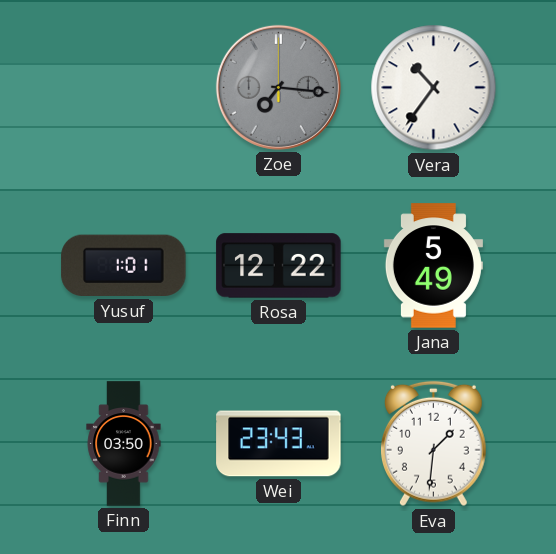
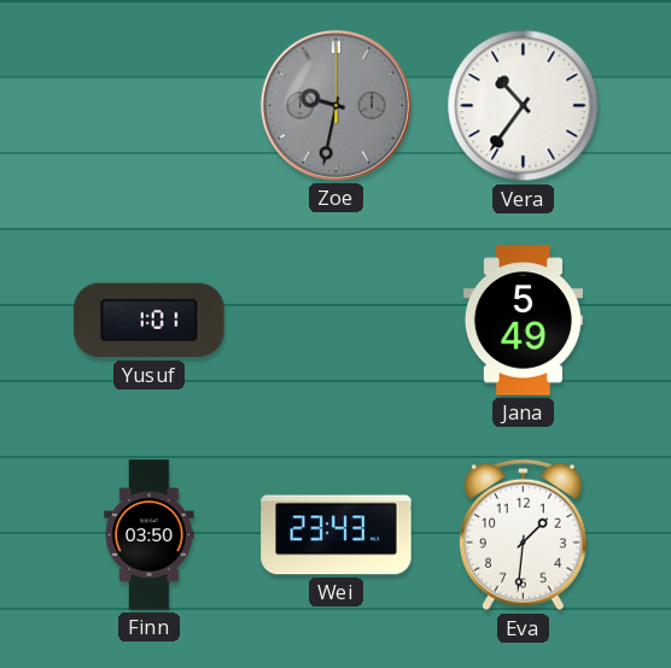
Zoe: 7:16 -> 9:32
Rosa: 12:22 -> none
